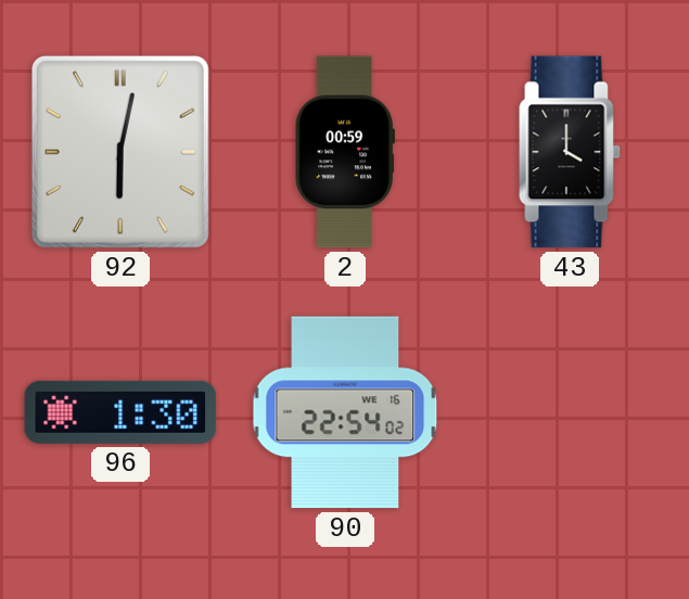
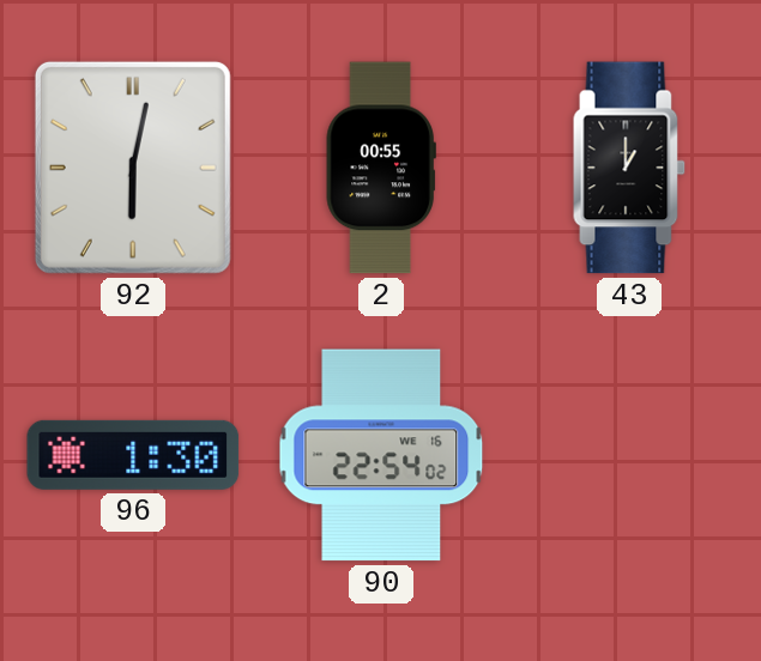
2: 00:59 -> 00:55
43: 4:00 -> 1:00
